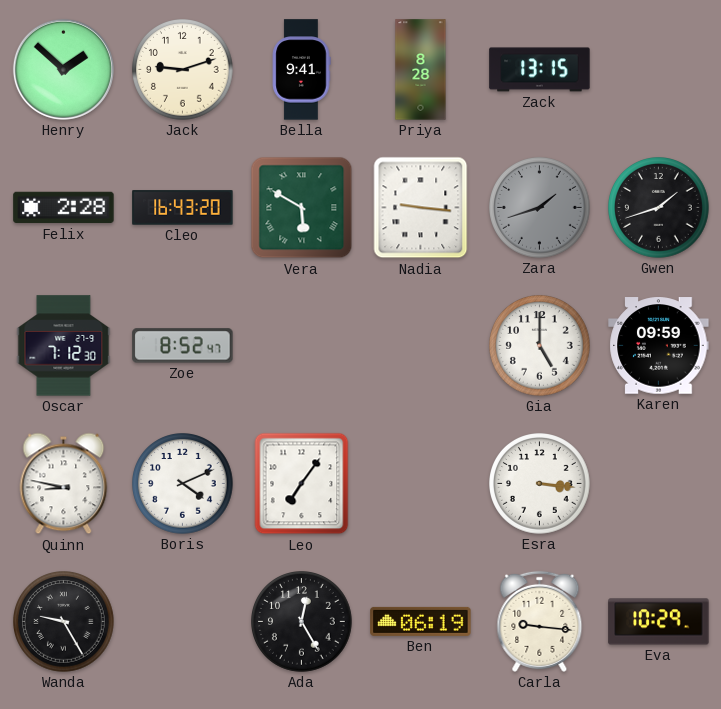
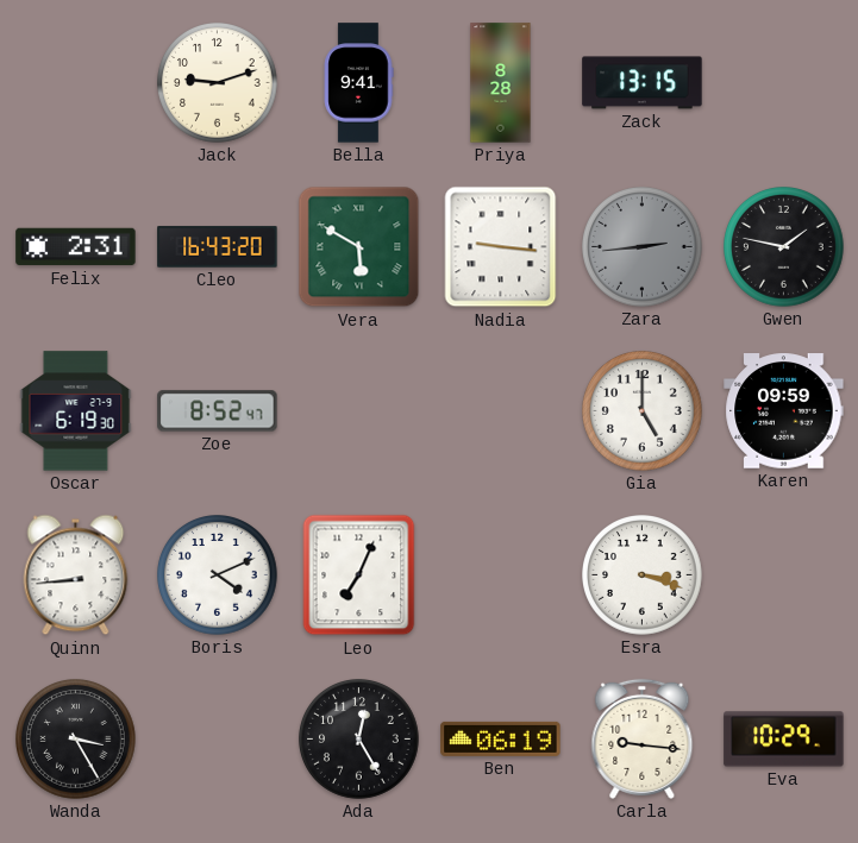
Henry: 1:52 -> none
Felix: 2:28 -> 2:31
Zara: 1:42 -> 2:44
Gwen: 1:42 -> 1:47
Oscar: 7:12 -> 6:19
Quinn: 8:47 -> 8:44
Leo: 7:06 -> 7:04
Esra: 3:16 -> 3:18
Wanda: 9:25 -> 3:25
